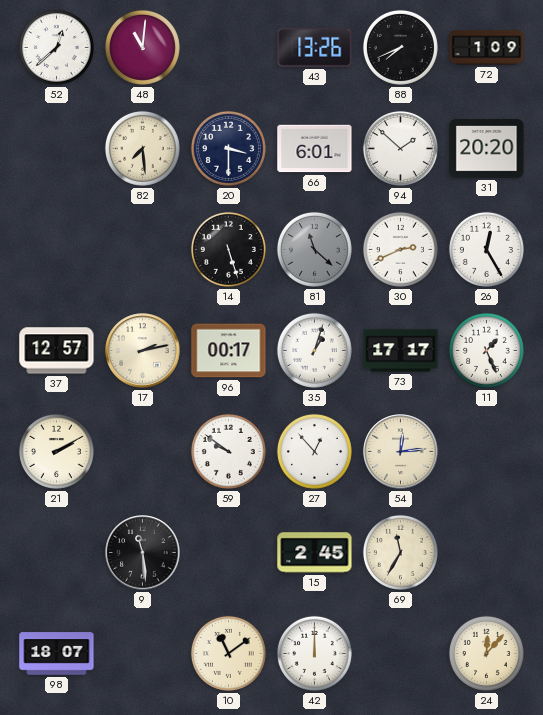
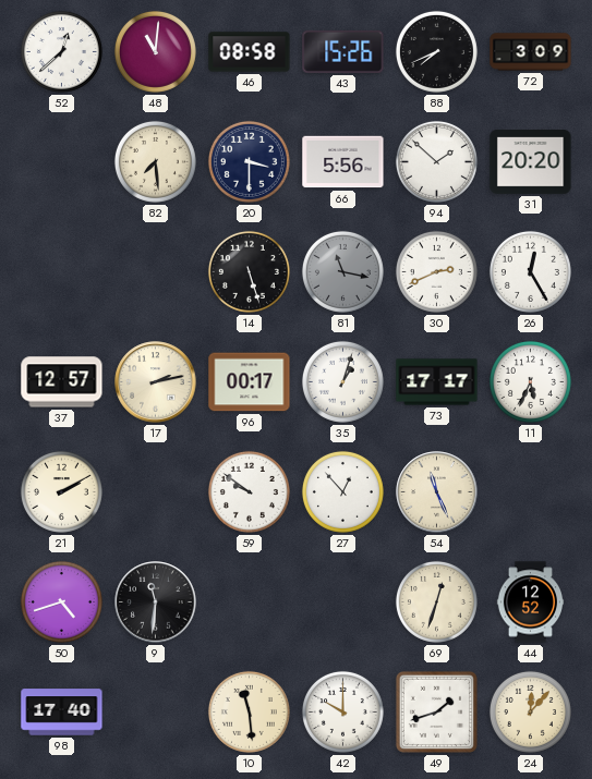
46: none -> 08:58
43: 13:26 -> 15:26
72: 1:09 -> 3:09
66: 6:01 -> 5:56
81: 11:22 -> 11:17
11: 1:26 -> 5:34
54: 12:14 -> 11:26
50: none -> 4:42
9: 11:29 -> 11:31
15: 2:45 -> none
69: 11:35 -> 12:33
44: none -> 12:52
98: 18:07 -> 17:40
10: 11:09 -> 11:29
42: 12:00 -> 10:00
49: none -> 1:42
